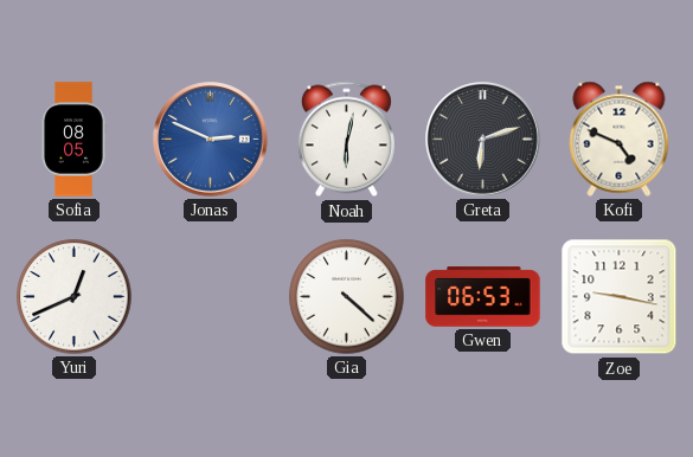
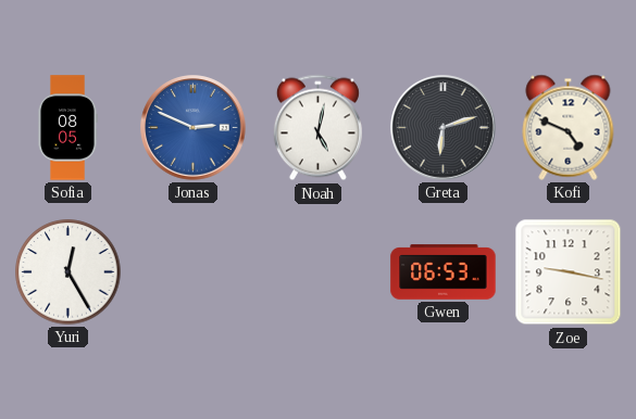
Noah: 6:02 -> 5:02
Yuri: 12:41 -> 12:25
Gia: 4:22 -> none
